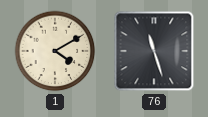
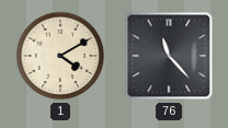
76: 11:27 -> 11:23
